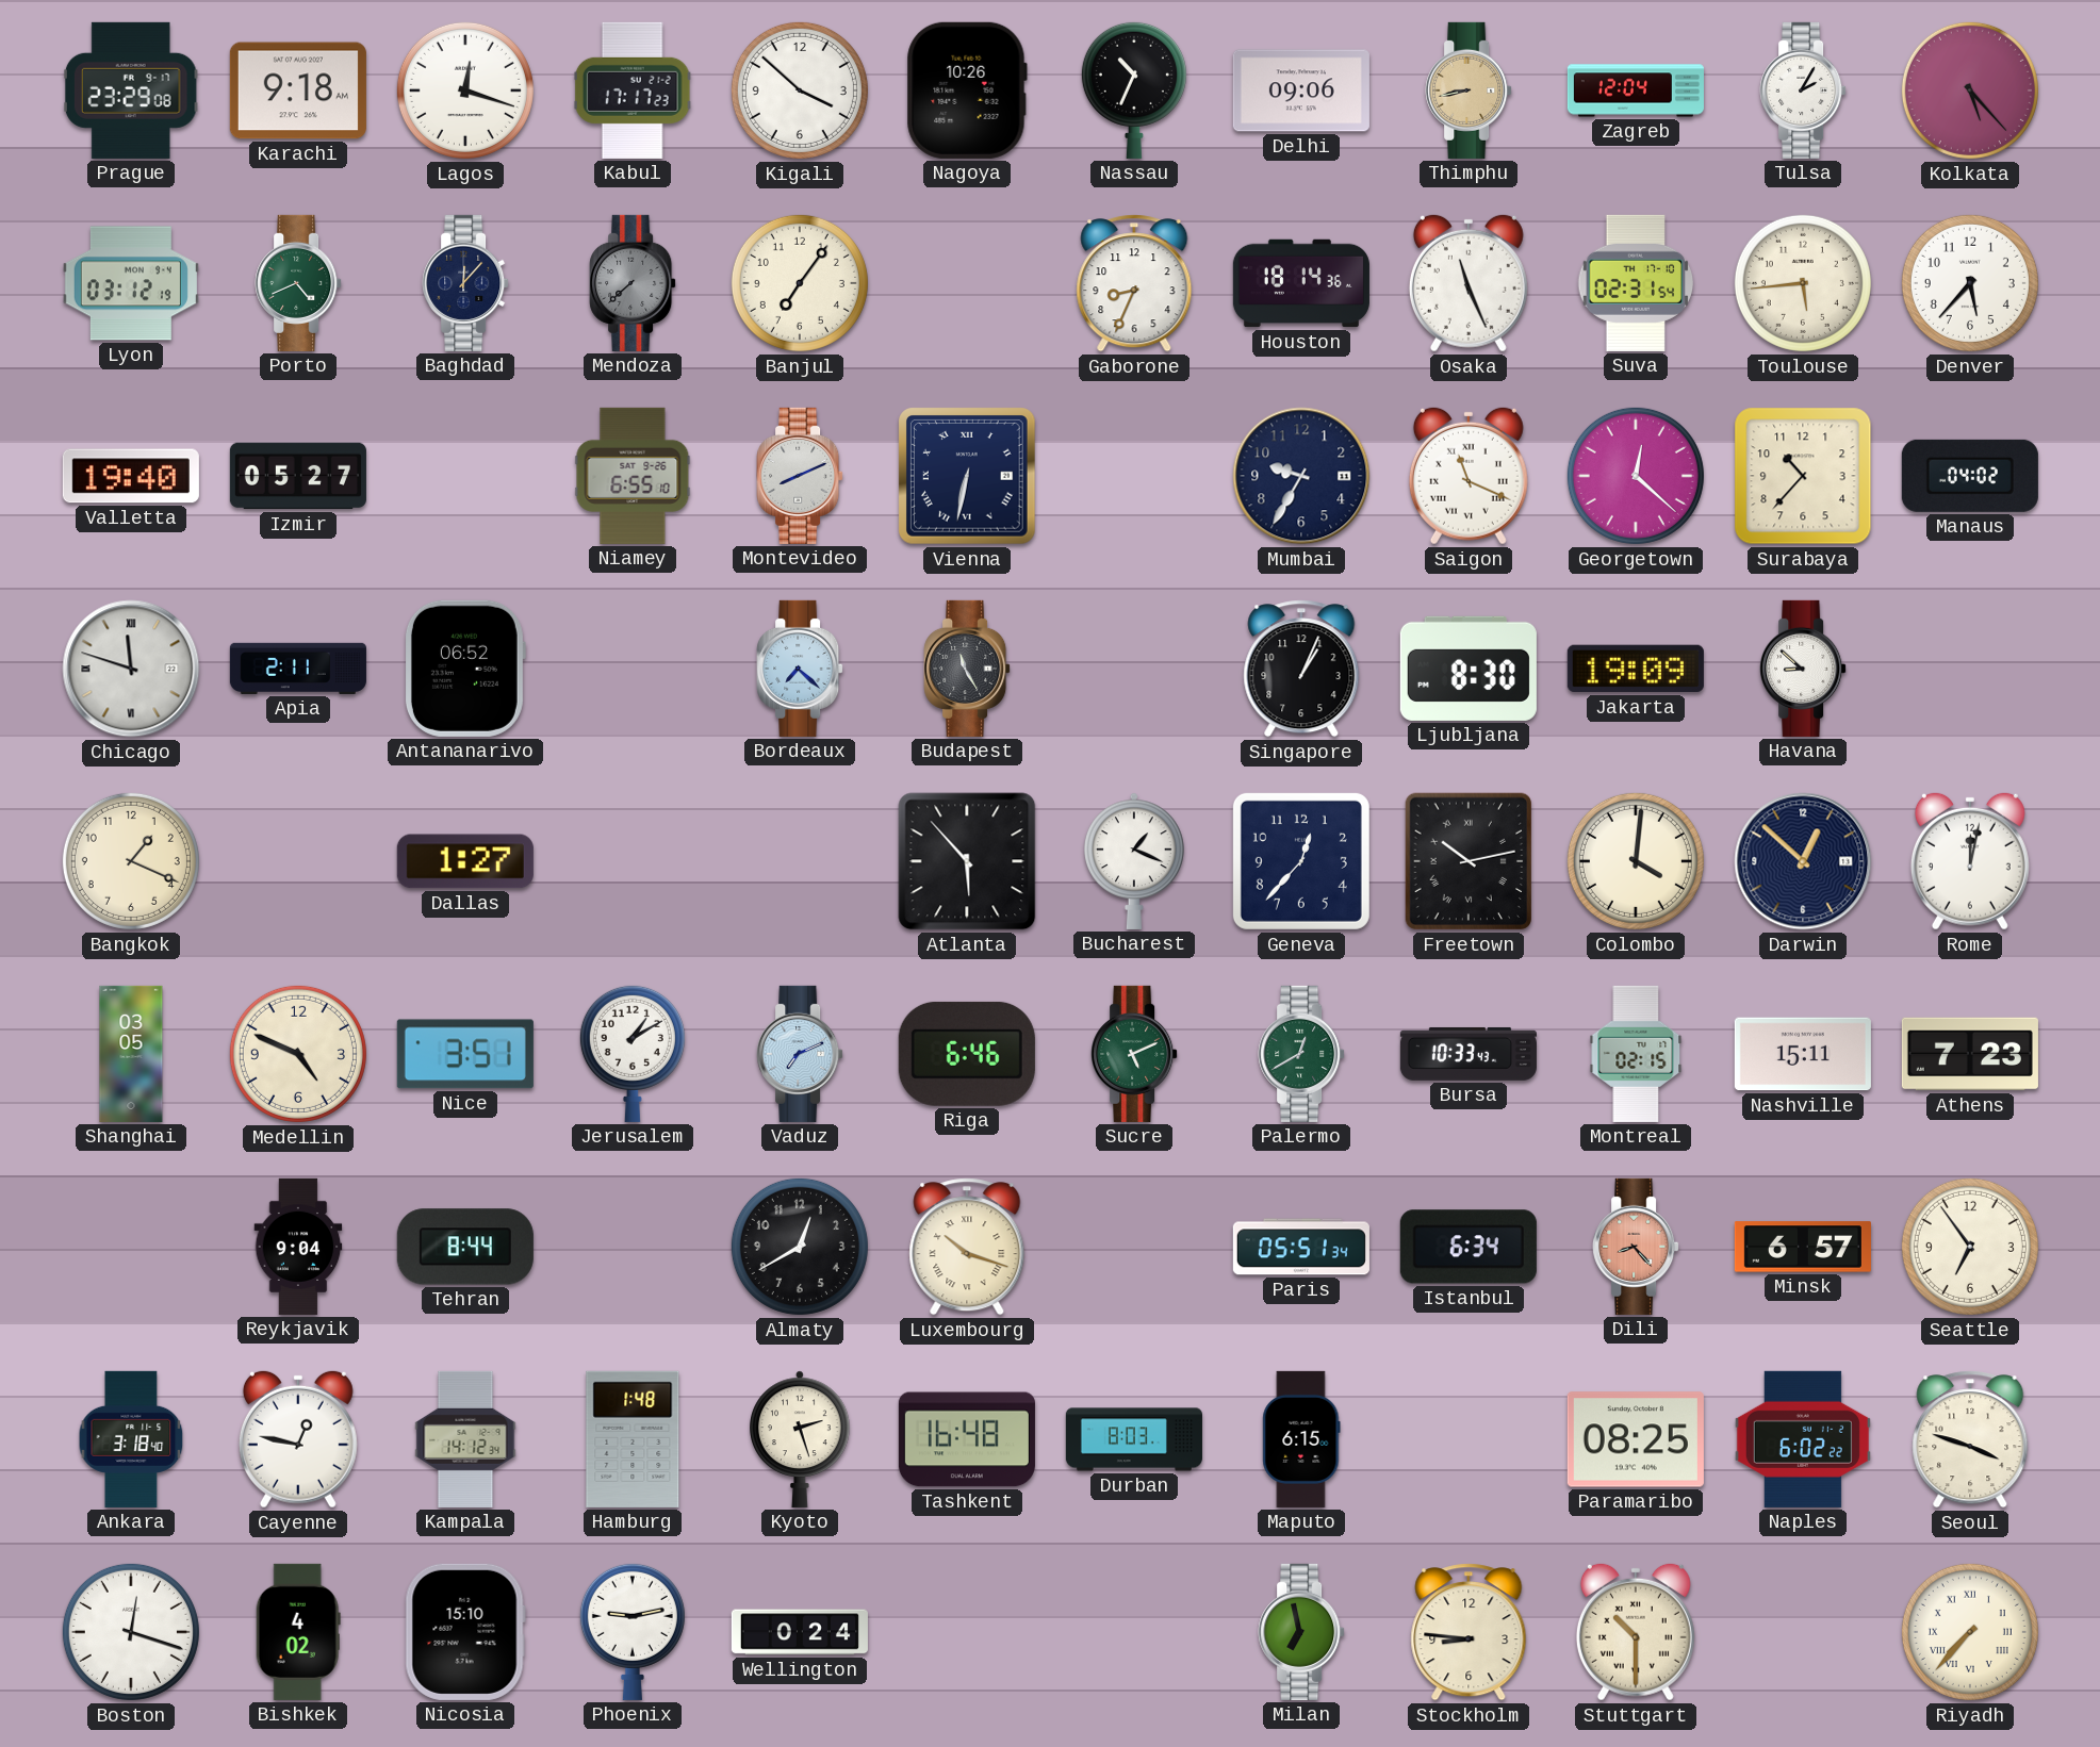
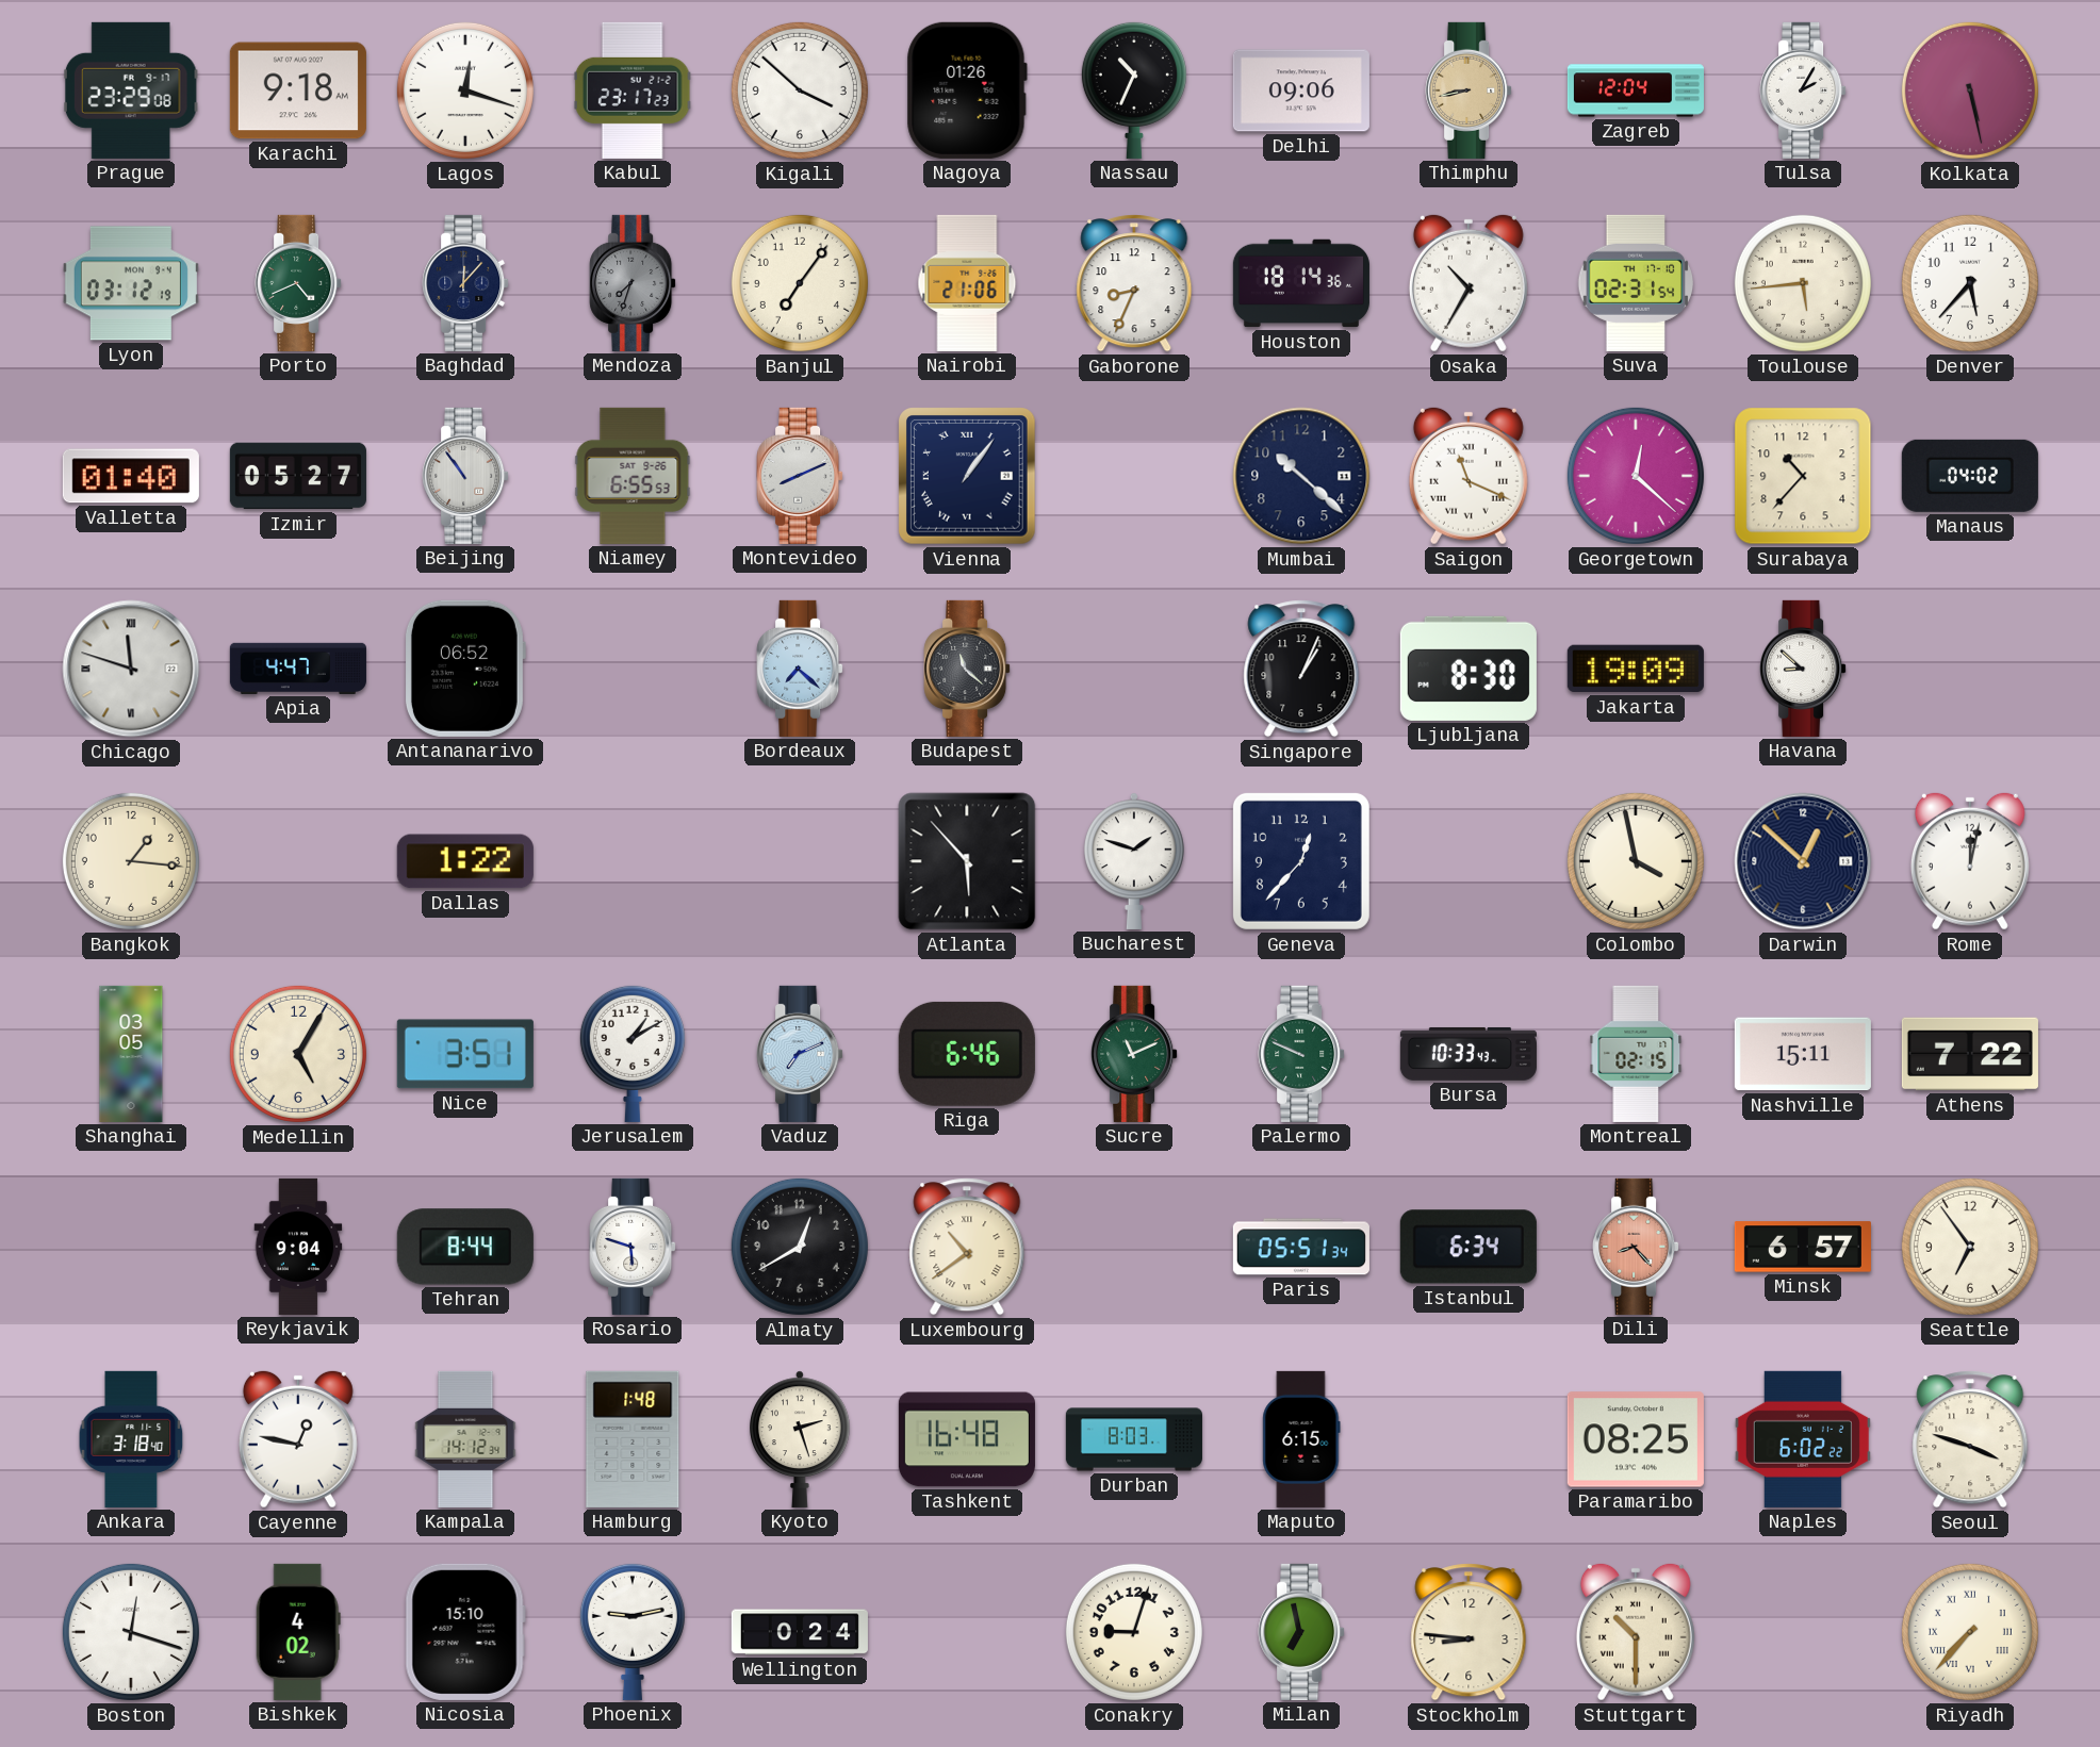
Kabul: 17:17 -> 23:17
Nagoya: 10:26 -> 01:26
Kolkata: 5:23 -> 5:28
Mendoza: 7:38 -> 7:33
Nairobi: none -> 21:06
Osaka: 11:26 -> 10:35
Valletta: 19:40 -> 01:40
Beijing: none -> 10:54
Niamey: 6:55:10 -> 6:55:53
Vienna: 6:32 -> 1:06
Mumbai: 9:35 -> 10:22
Apia: 2:11 -> 4:47
Budapest: 11:25 -> 11:22
Bangkok: 1:19 -> 1:16
Dallas: 1:27 -> 1:22
Bucharest: 1:19 -> 1:48
Freetown: 10:13 -> none
Colombo: 4:01 -> 3:58
Medellin: 4:49 -> 5:05
Sucre: 5:11 -> 11:11
Palermo: 12:40 -> 9:49
Athens: 7:23 -> 7:22
Rosario: none -> 5:48
Luxembourg: 10:18 -> 10:39
Conakry: none -> 9:03
